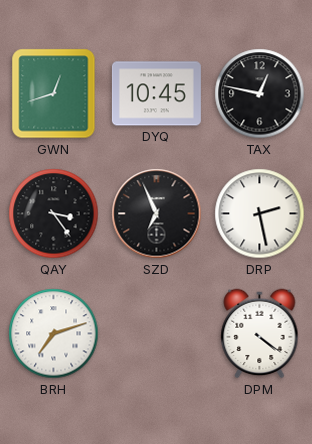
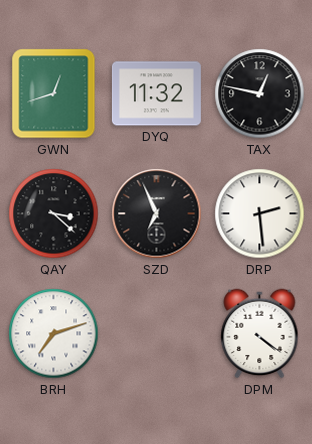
DYQ: 10:45 -> 11:32
QAY: 3:24 -> 3:22
DRP: 2:28 -> 2:29
